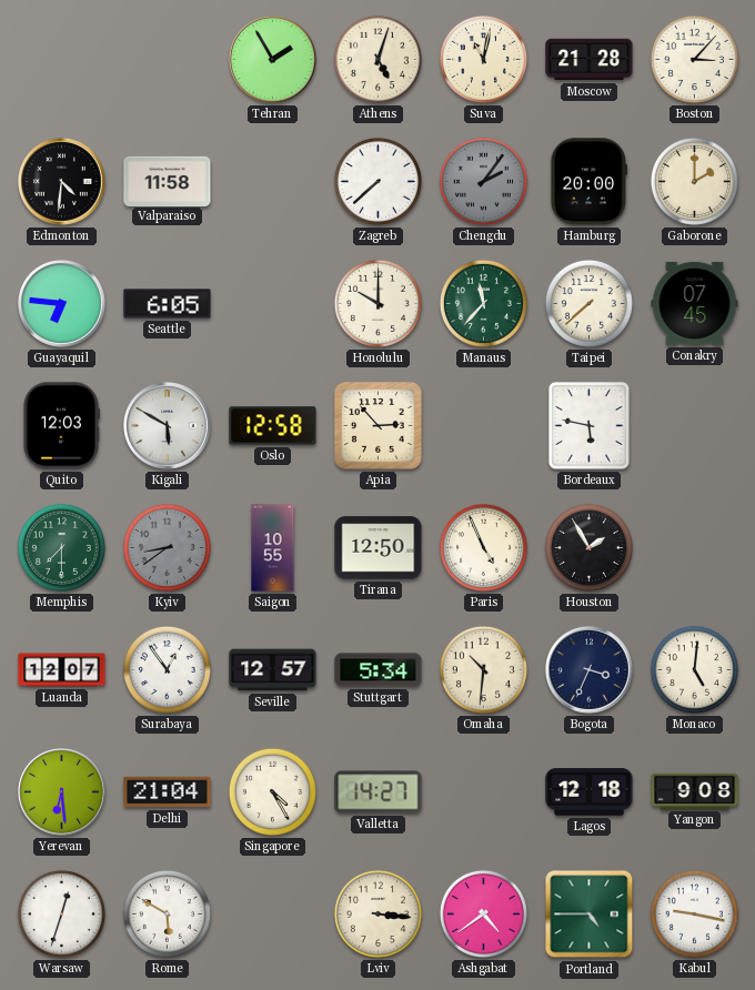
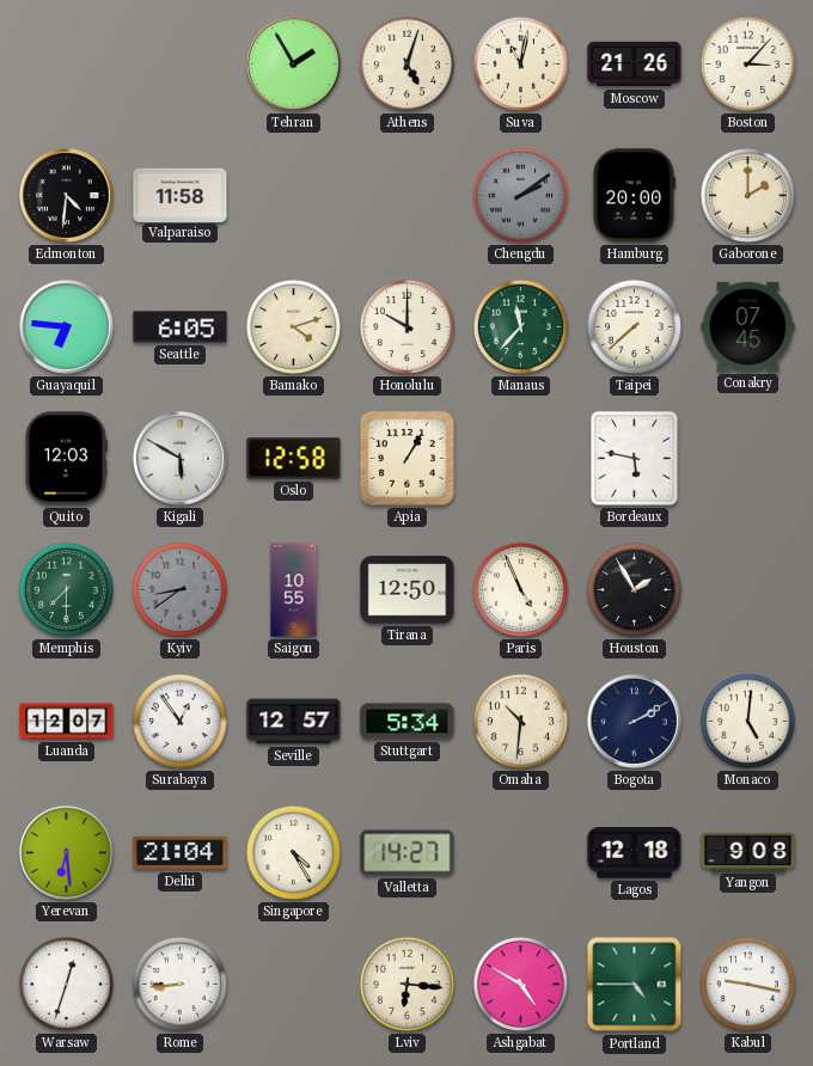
Moscow: 21:28 -> 21:26
Zagreb: 7:38 -> none
Chengdu: 2:06 -> 2:09
Bamako: none -> 4:12
Apia: 2:53 -> 1:05
Bogota: 3:34 -> 2:10
Rome: 5:50 -> 8:44
Lviv: 3:16 -> 6:16
Ashgabat: 4:39 -> 4:50
